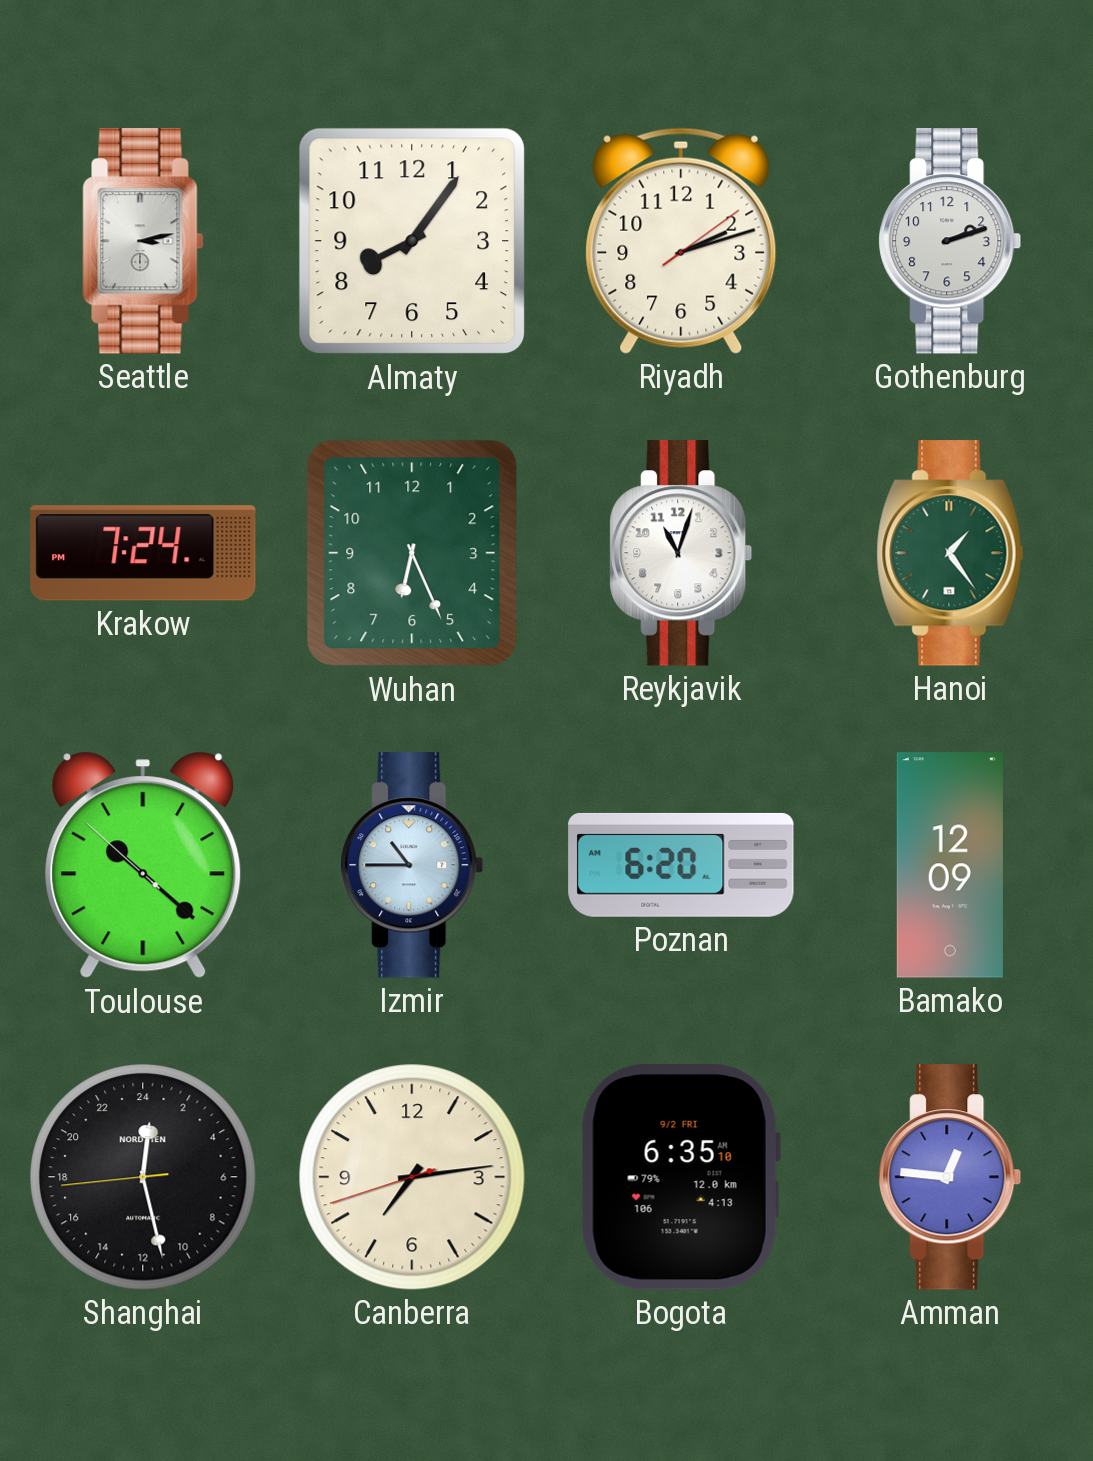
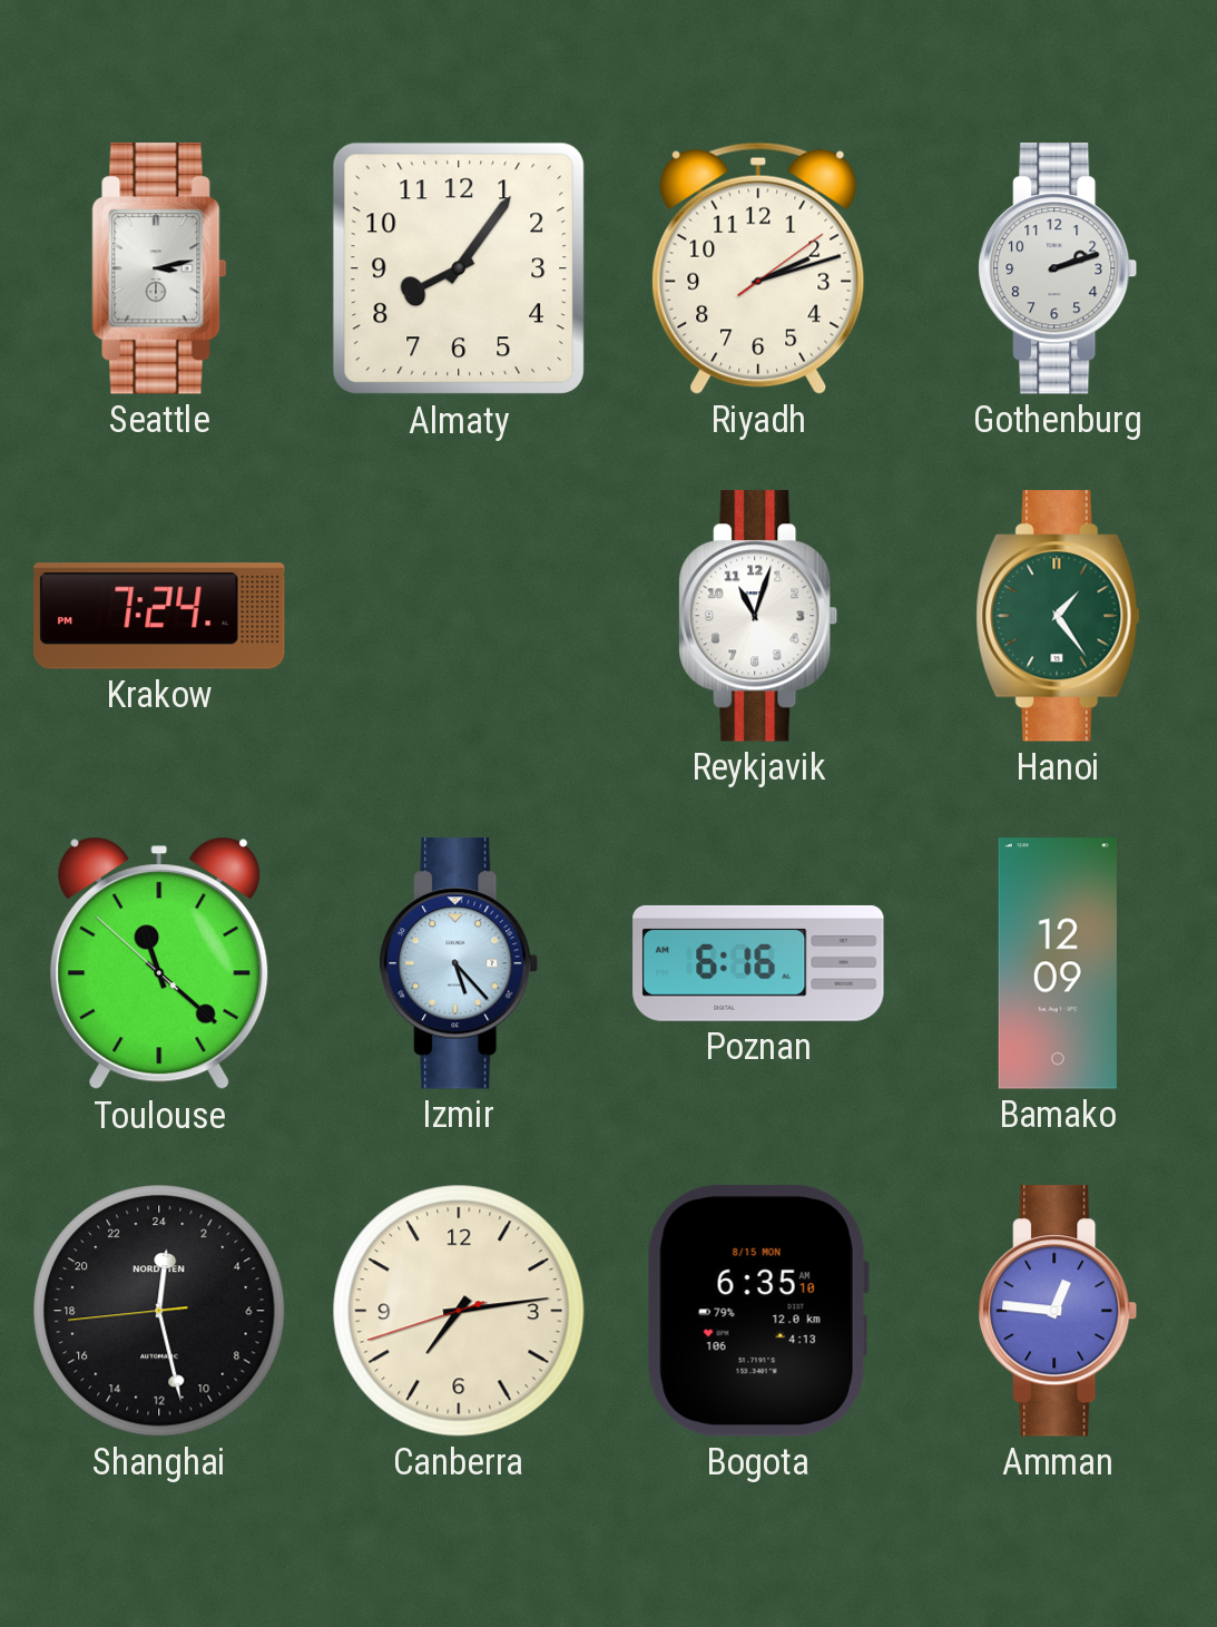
Wuhan: 6:26 -> none
Toulouse: 10:21 -> 11:21
Izmir: 10:45 -> 5:23
Poznan: 6:20 -> 6:16
Bogota date: 9/2 FRI -> 8/15 MON
